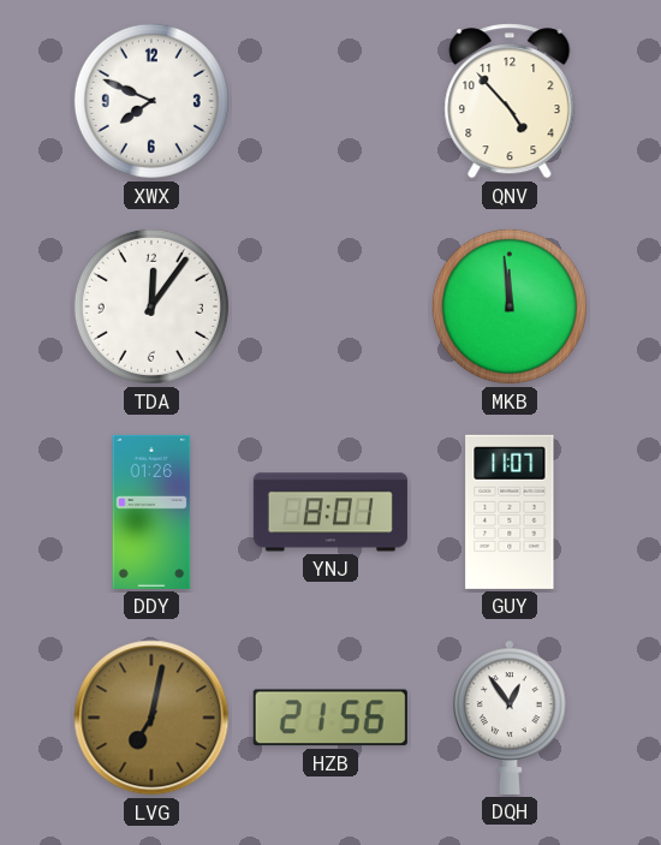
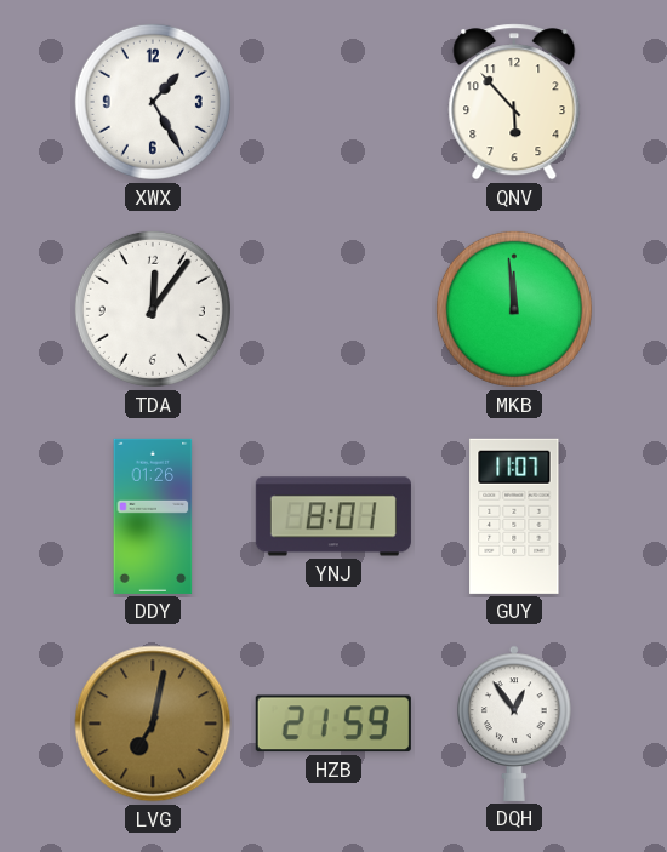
XWX: 7:49 -> 1:25
QNV: 4:53 -> 5:53
HZB: 21:56 -> 21:59
